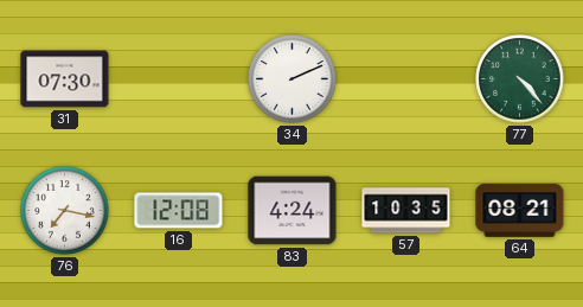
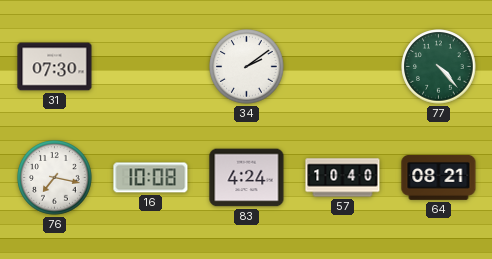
34: 2:11 -> 2:09
16: 12:08 -> 10:08
57: 10:35 -> 10:40
